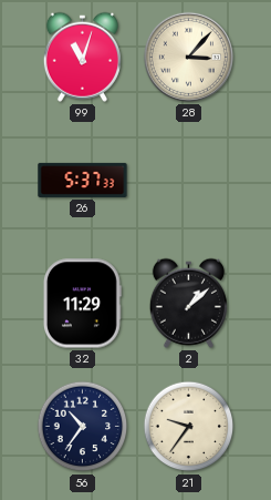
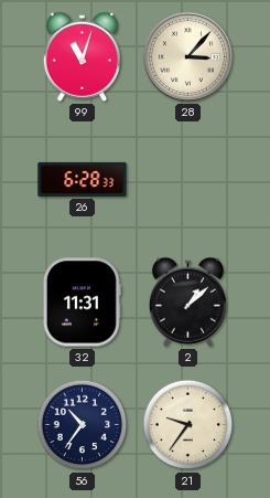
26: 5:37 -> 6:28
32: 11:29 -> 11:31
